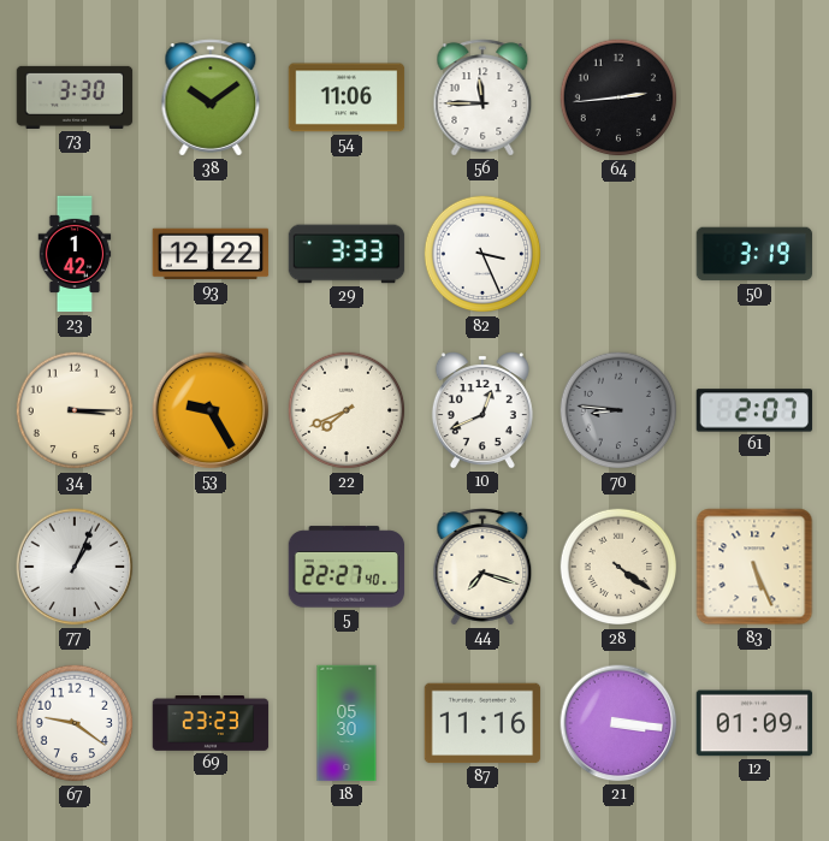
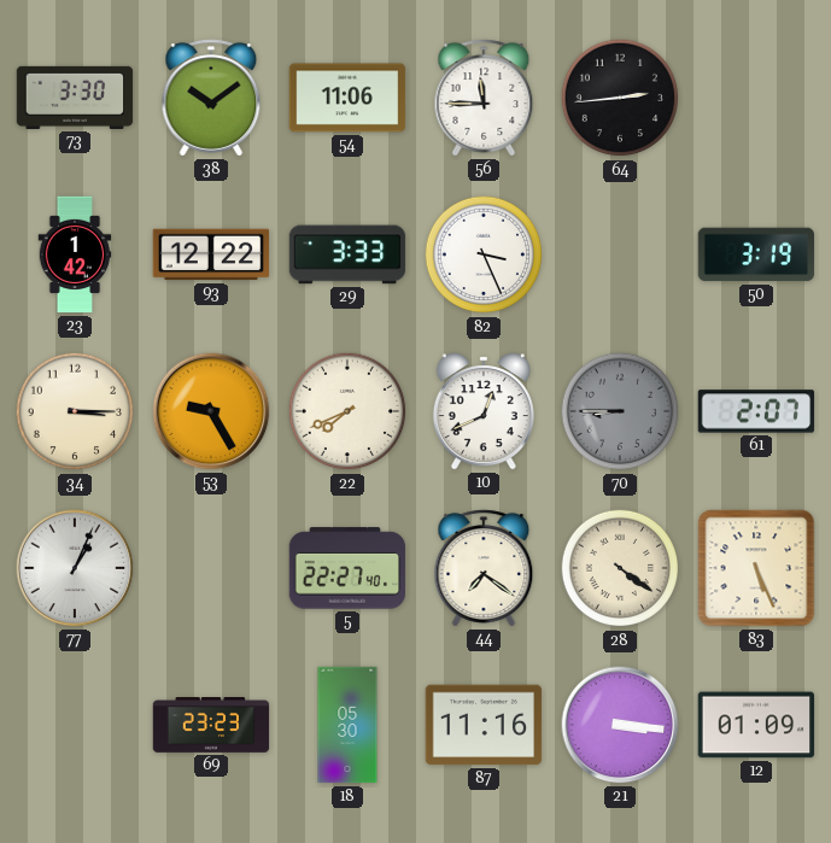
70: 8:46 -> 8:45
44: 7:18 -> 7:21
67: 9:21 -> none
